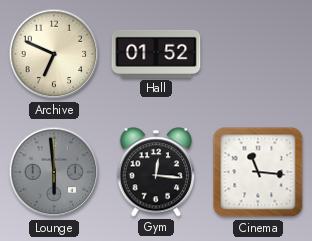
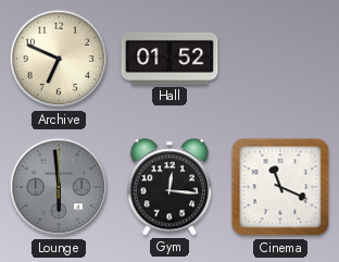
Cinema: 11:16 -> 11:19
